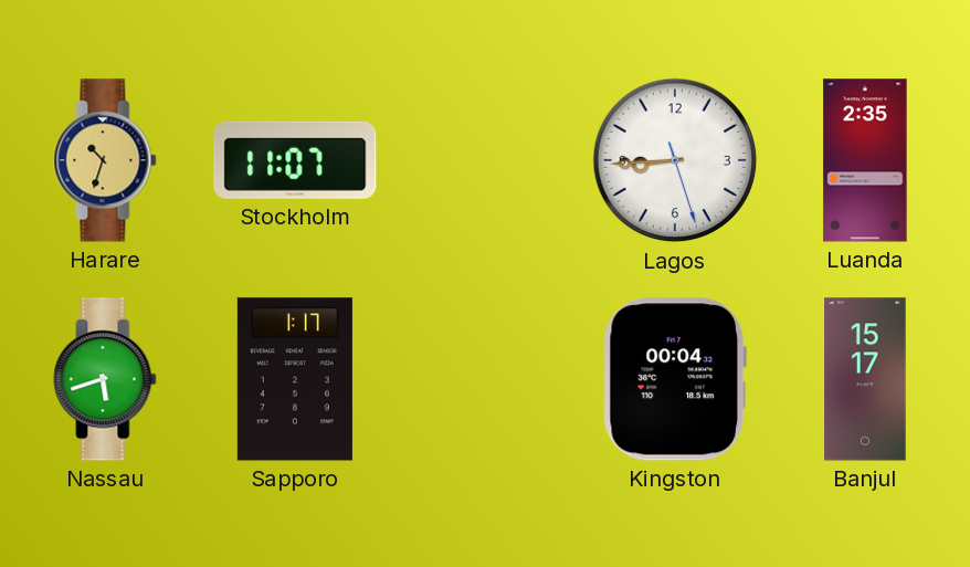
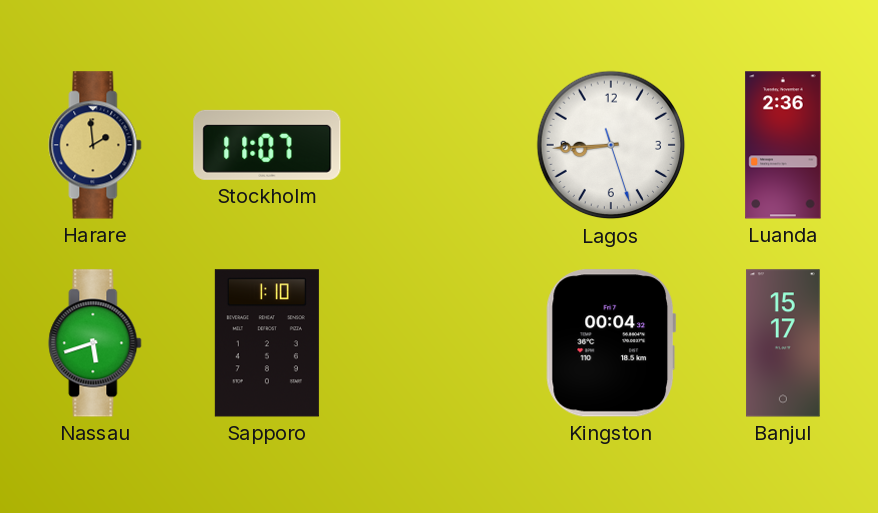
Harare: 10:33 -> 1:59
Luanda: 2:35 -> 2:36
Sapporo: 1:17 -> 1:10
